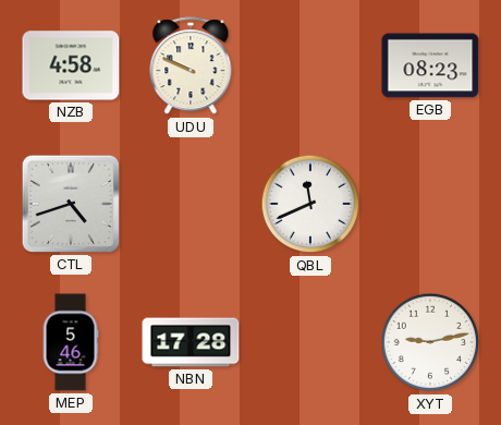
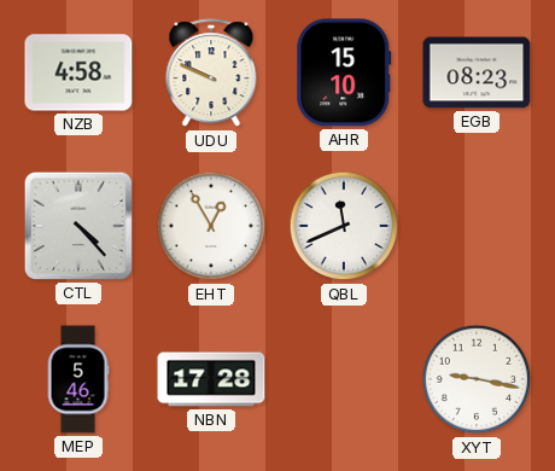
AHR: none -> 15:10
CTL: 4:42 -> 4:23
EHT: none -> 12:55
XYT: 9:13 -> 9:17
